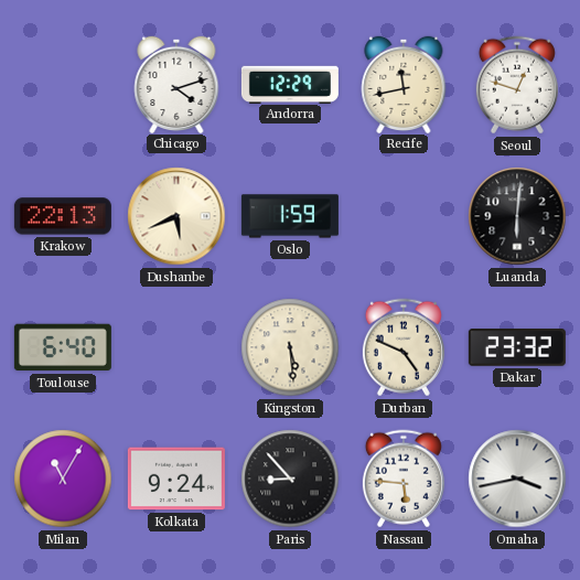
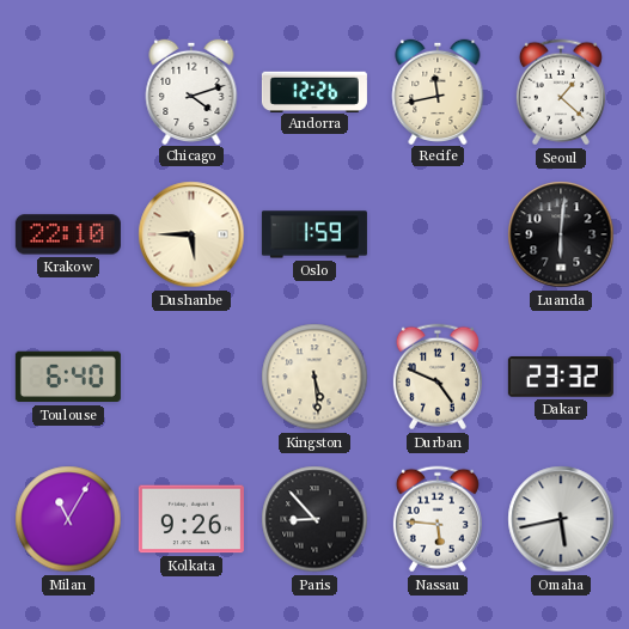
Andorra: 12:29 -> 12:26
Seoul: 12:48 -> 1:22
Krakow: 22:13 -> 22:10
Dushanbe: 5:41 -> 5:45
Kolkata: 9:24 -> 9:26
Omaha: 3:43 -> 5:43
